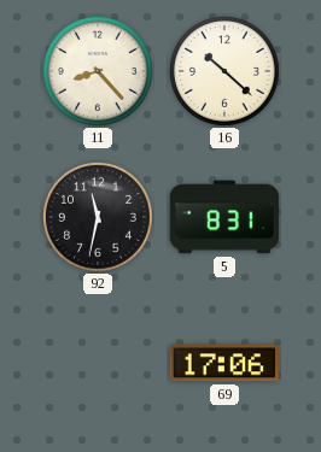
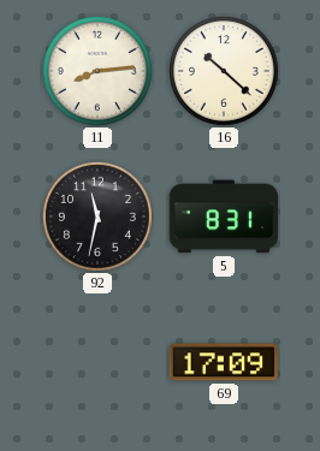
11: 8:23 -> 8:14
69: 17:06 -> 17:09
